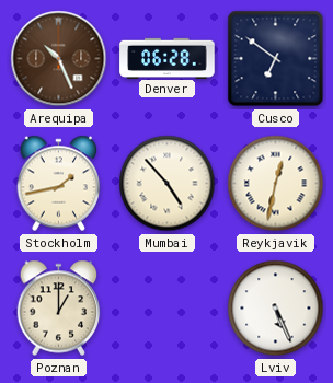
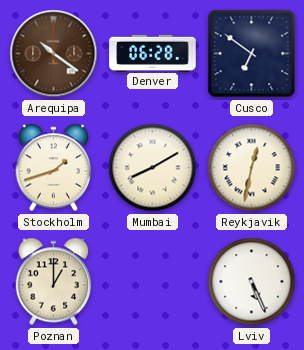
Arequipa: 10:26 -> 10:21
Stockholm: 1:43 -> 1:42
Mumbai: 4:53 -> 8:10
